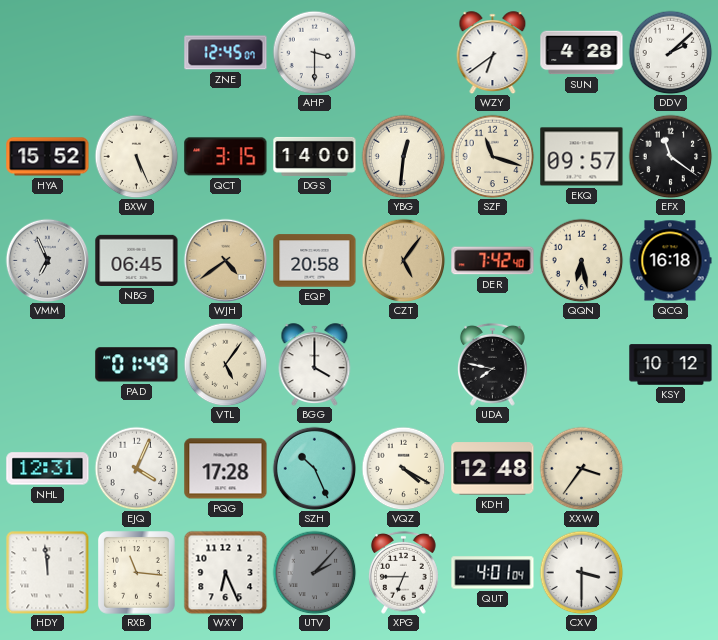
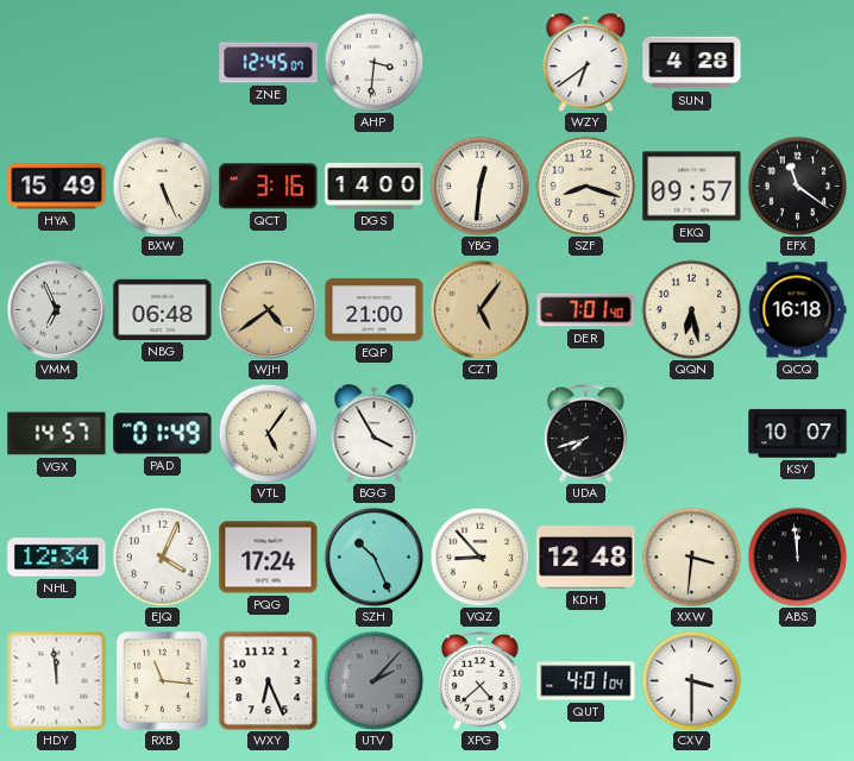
AHP: 3:30 -> 3:31
DDV: 2:08 -> none
HYA: 15:52 -> 15:49
QCT: 3:15 -> 3:16
SZF: 11:18 -> 8:18
NBG: 06:45 -> 06:48
EQP: 20:58 -> 21:00
DER: 7:42 -> 7:01
VGX: none -> 14:57
BGG: 4:00 -> 3:55
UDA: 7:47 -> 7:42
KSY: 10:12 -> 10:07
NHL: 12:31 -> 12:34
PQG: 17:28 -> 17:24
VQZ: 4:20 -> 8:53
XXW: 3:36 -> 3:31
ABS: none -> 11:59
XPG: 6:45 -> 4:38
